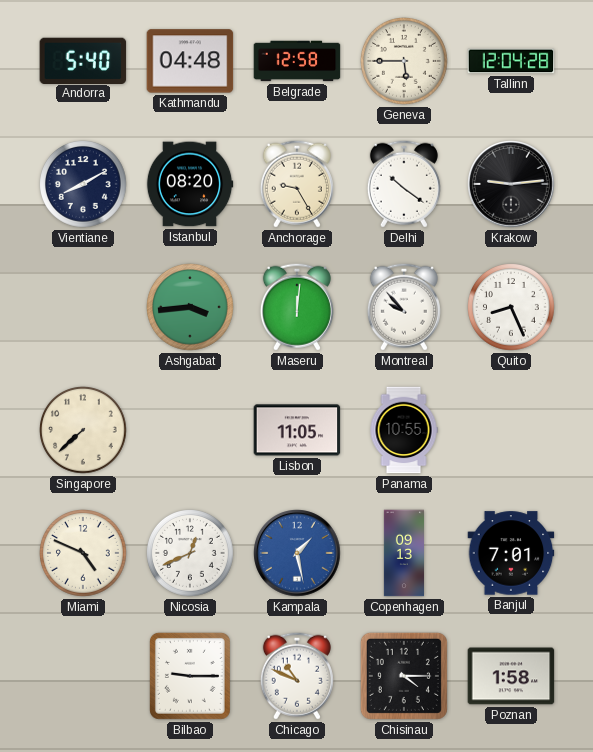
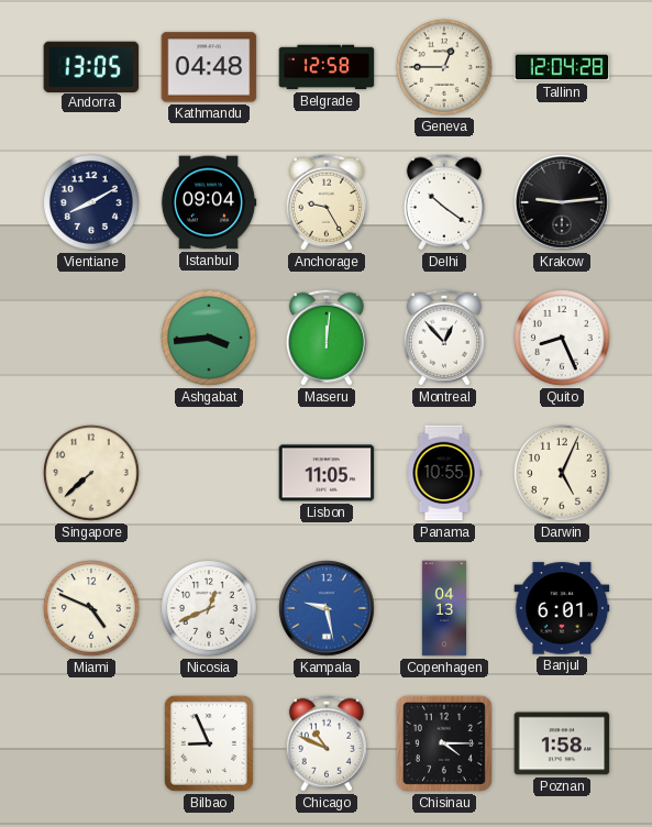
Andorra: 5:40 -> 13:05
Geneva: 5:45 -> 12:45
Istanbul: 08:20 -> 09:04
Montreal: 9:53 -> 12:53
Darwin: none -> 5:04
Kampala: 1:28 -> 9:28
Copenhagen: 09:13 -> 04:13
Banjul: 7:01 -> 6:01
Bilbao: 9:15 -> 8:56
